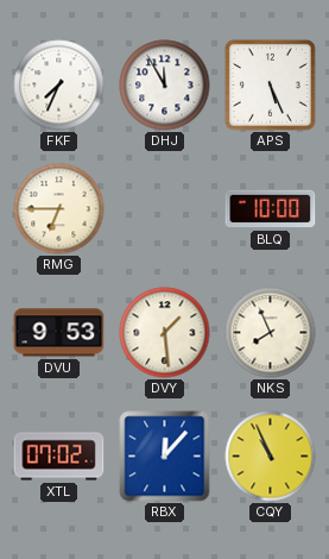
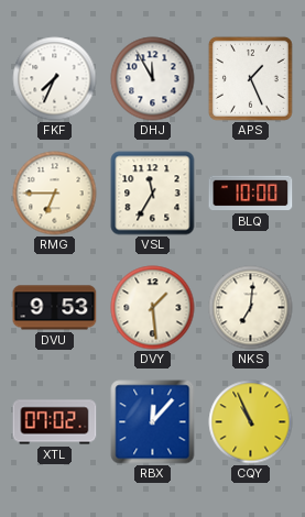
APS: 5:26 -> 1:26
VSL: none -> 11:35
NKS: 7:56 -> 7:01
